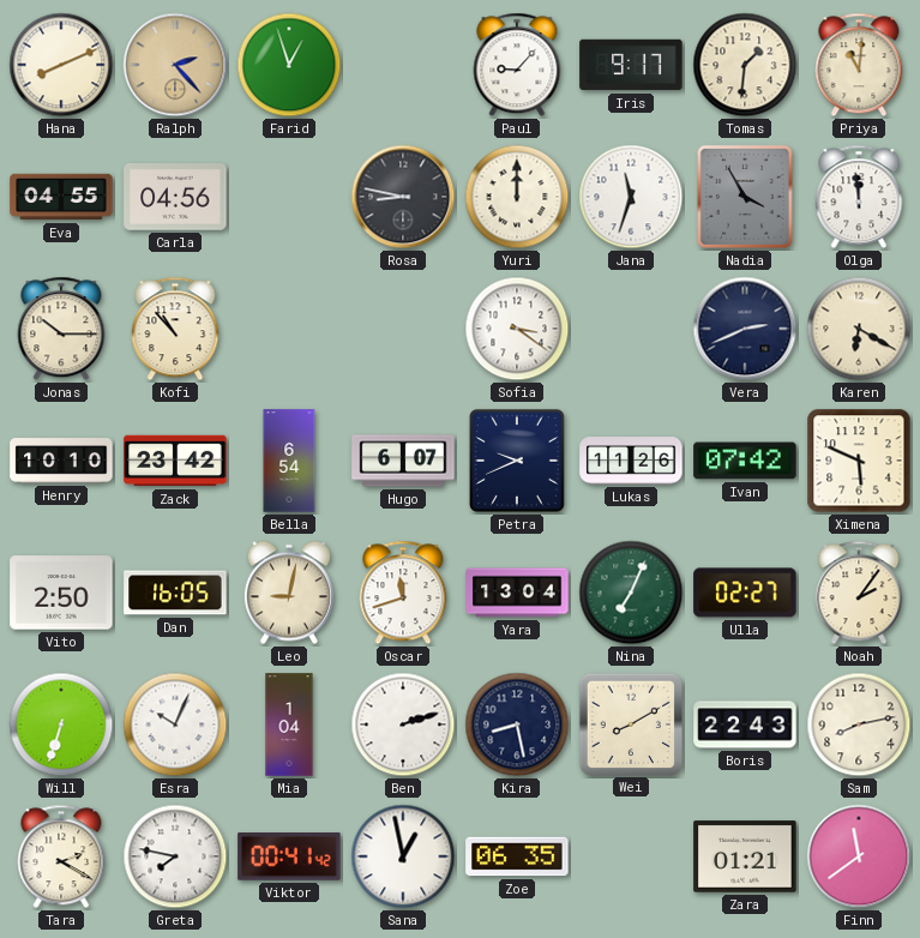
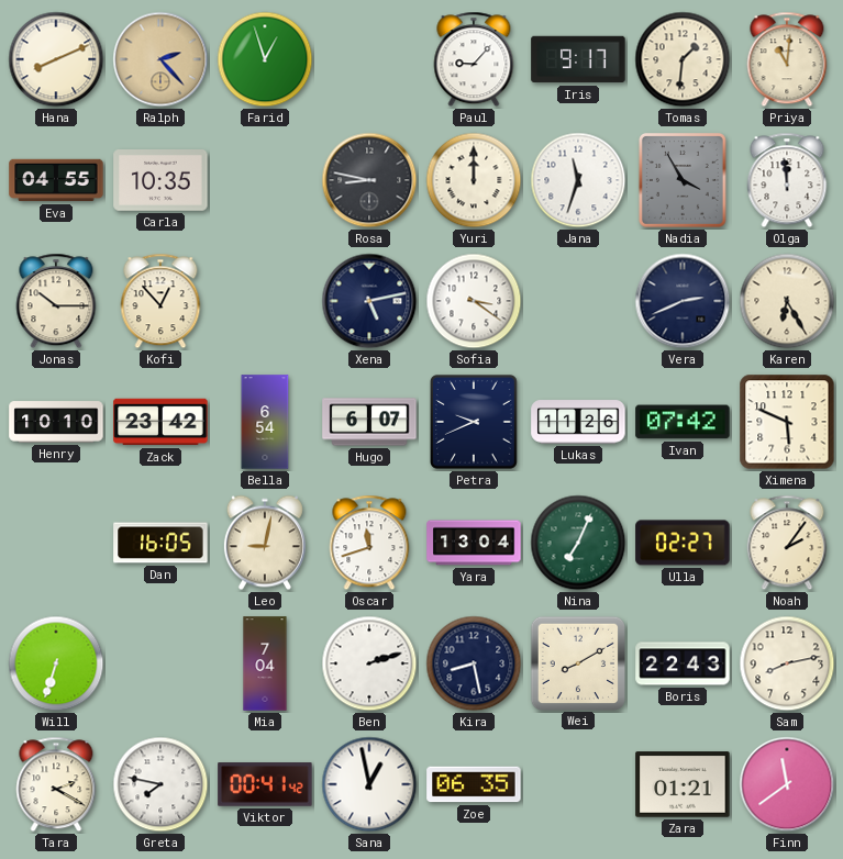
Carla: 04:56 -> 10:35
Kofi: 10:53 -> 12:53
Xena: none -> 5:13
Karen: 6:20 -> 6:25
Vito: 2:50 -> none
Esra: 10:04 -> none
Mia: 1:04 -> 7:04
